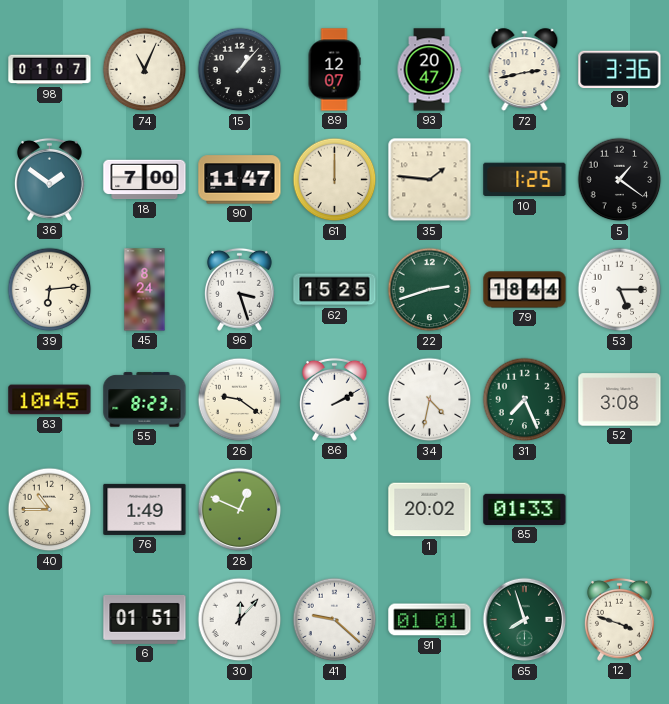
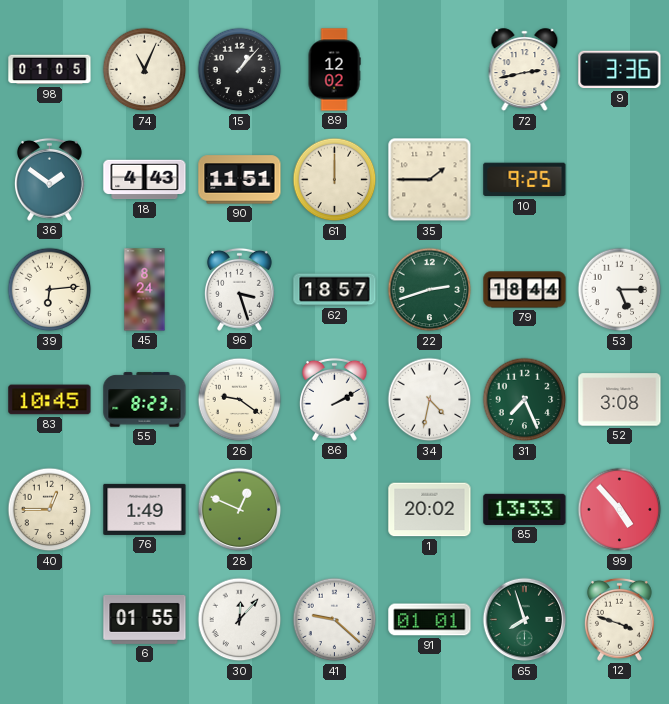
98: 01:07 -> 01:05
89: 12:07 -> 12:02
93: 20:47 -> none
18: 7:00 -> 4:43
90: 11:47 -> 11:51
35: 1:46 -> 1:45
10: 1:25 -> 9:25
5: 1:21 -> none
62: 15:25 -> 18:57
40: 10:45 -> 12:45
85: 01:33 -> 13:33
99: none -> 4:53
6: 01:51 -> 01:55
